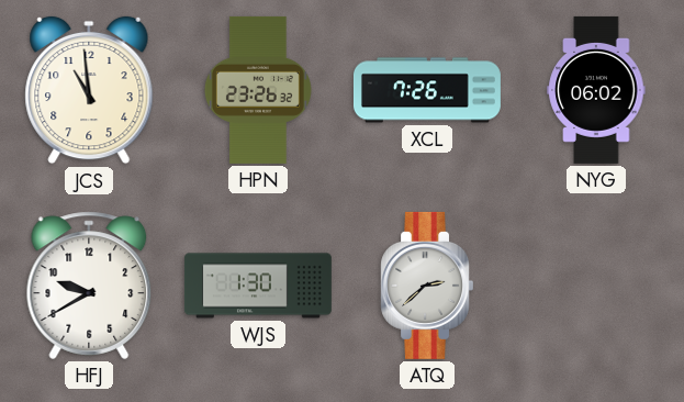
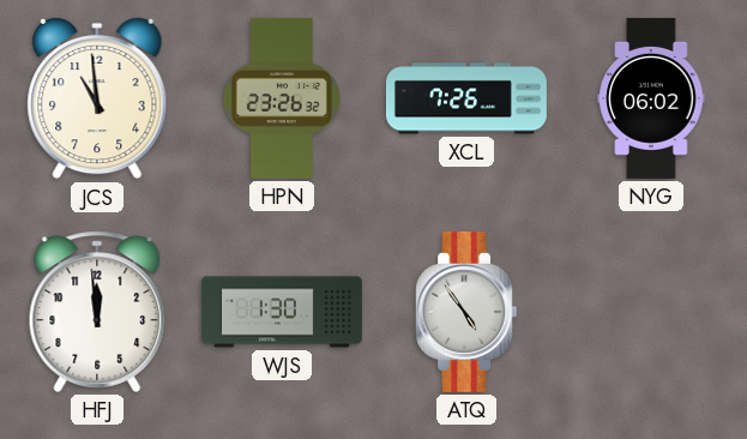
HFJ: 9:40 -> 11:59
ATQ: 2:38 -> 4:54
